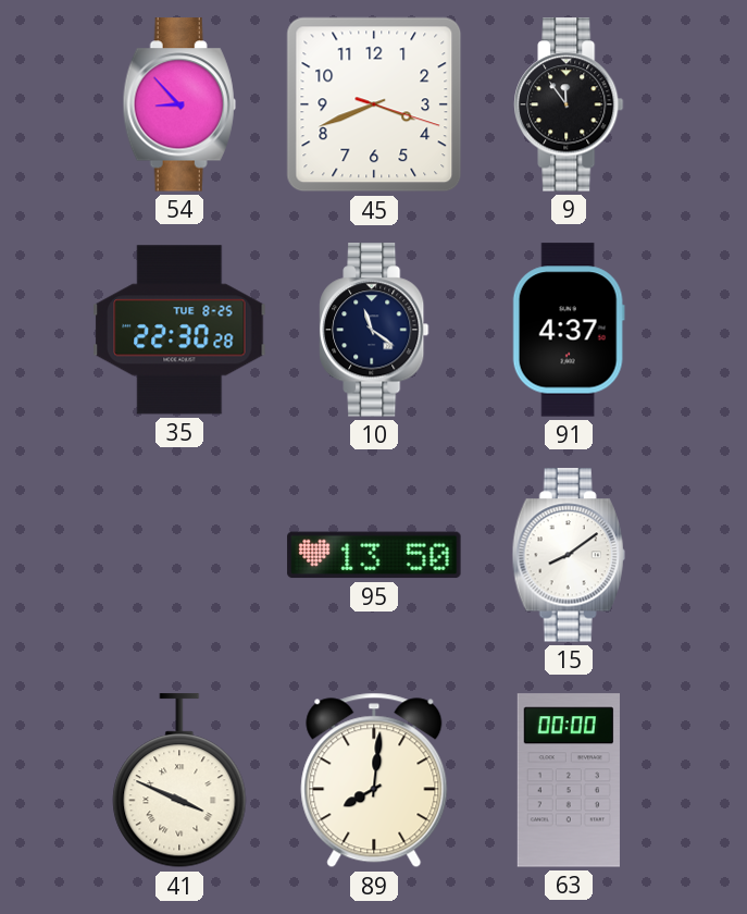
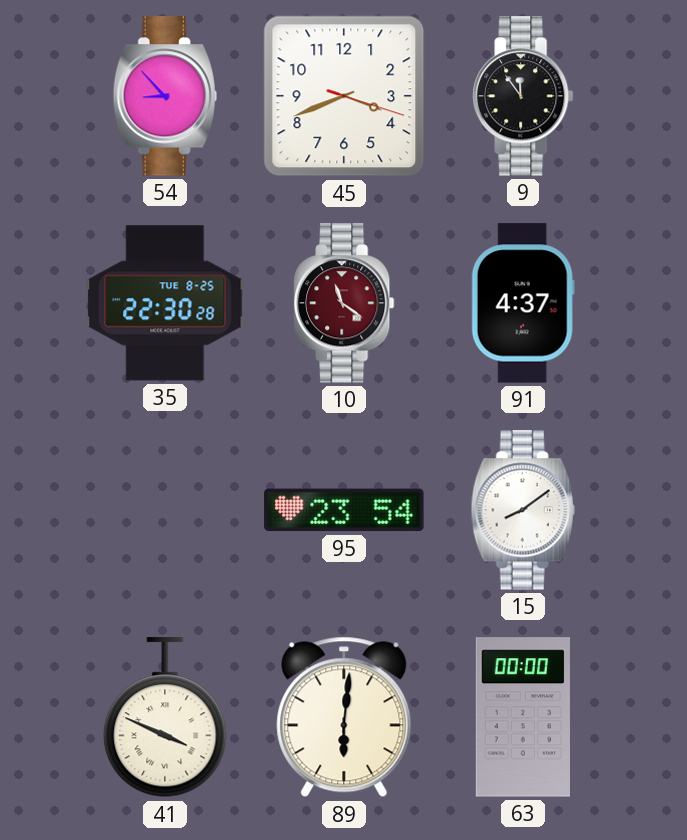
10 dial: navy -> burgundy
95: 13:50 -> 23:54
89: 8:01 -> 6:01
